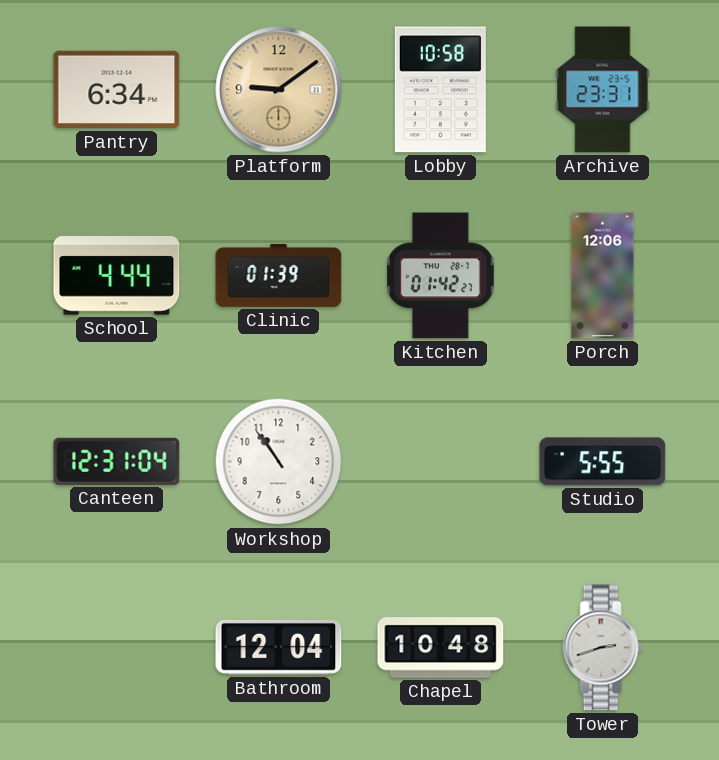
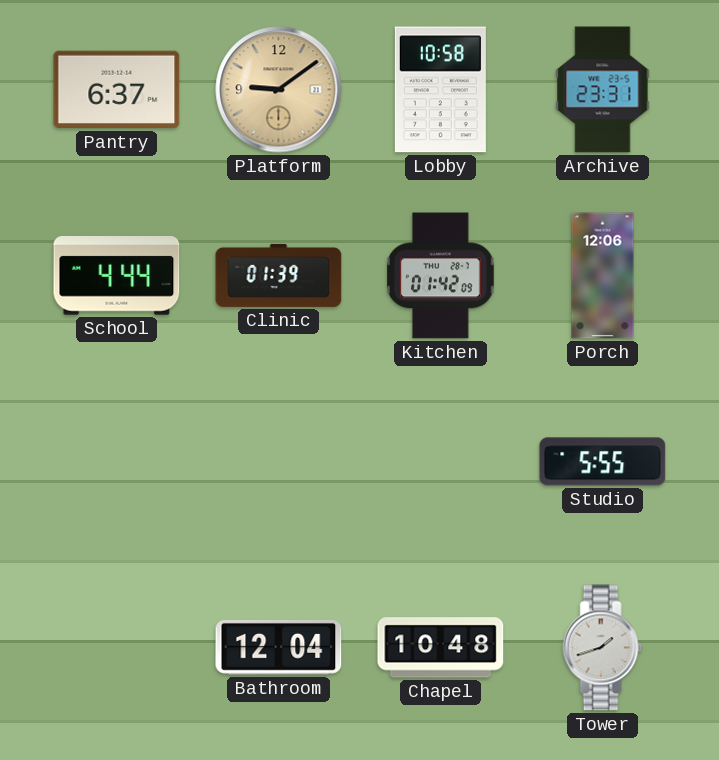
Pantry: 6:34 -> 6:37
Kitchen: 01:42:27 -> 01:42:09
Canteen: 12:31 -> none
Workshop: 10:54 -> none
Tower: 2:42 -> 1:42
